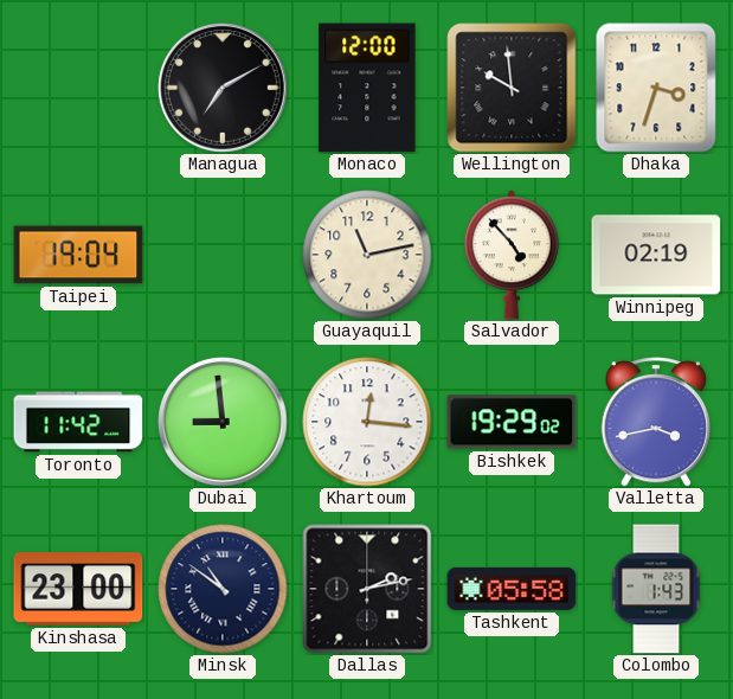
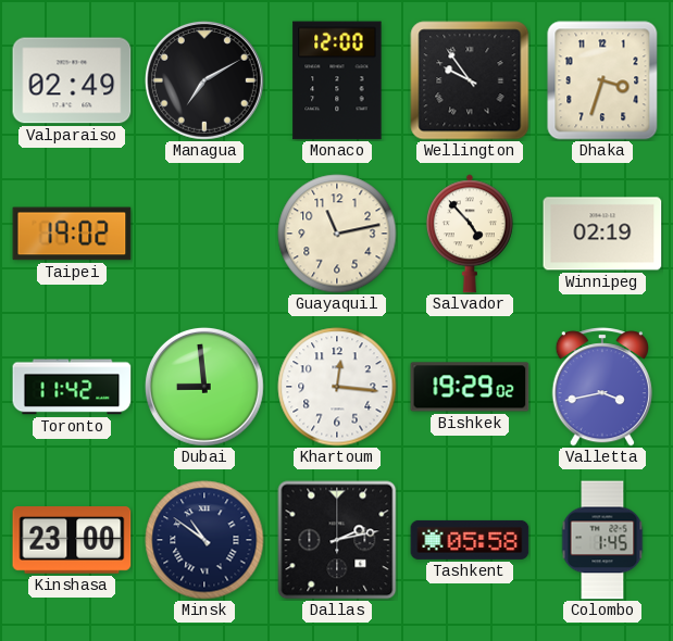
Valparaiso: none -> 02:49
Wellington: 9:59 -> 9:54
Taipei: 19:04 -> 19:02
Colombo: 1:43 -> 1:45
